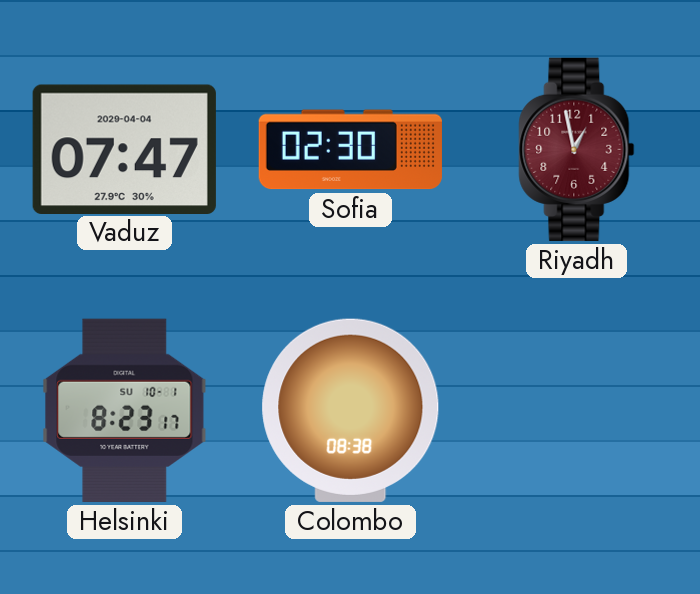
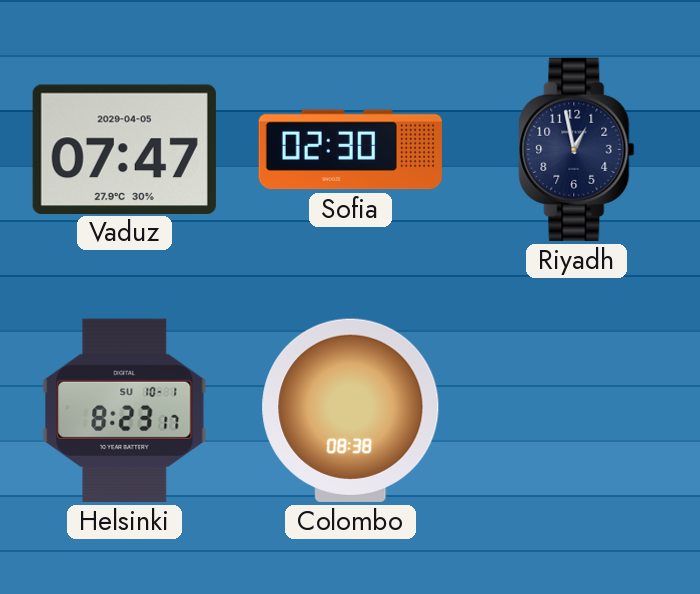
Vaduz date: 2029-04-04 -> 2029-04-05
Riyadh dial: burgundy -> navy
